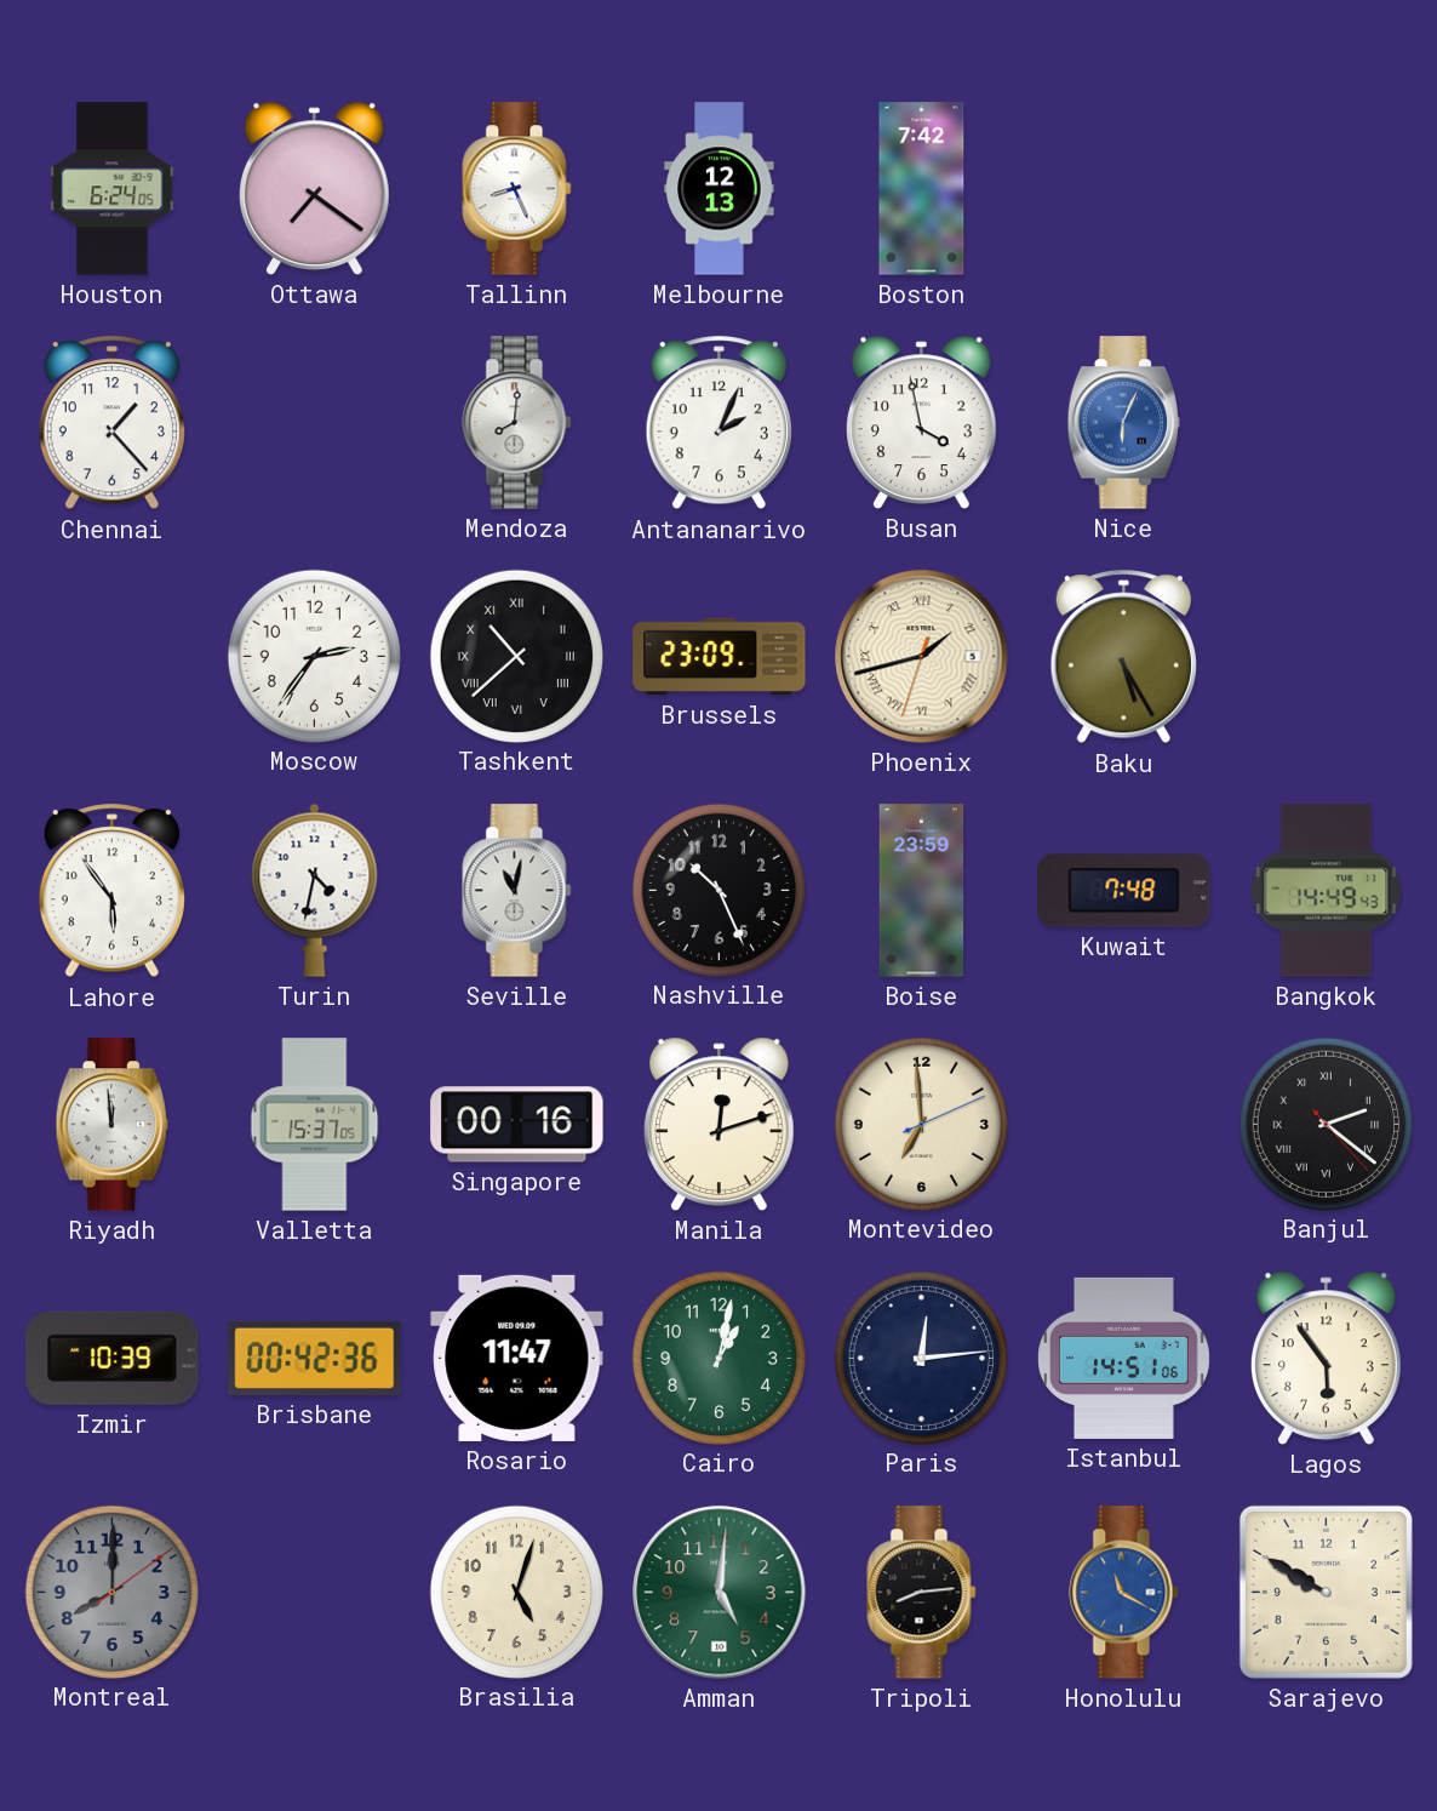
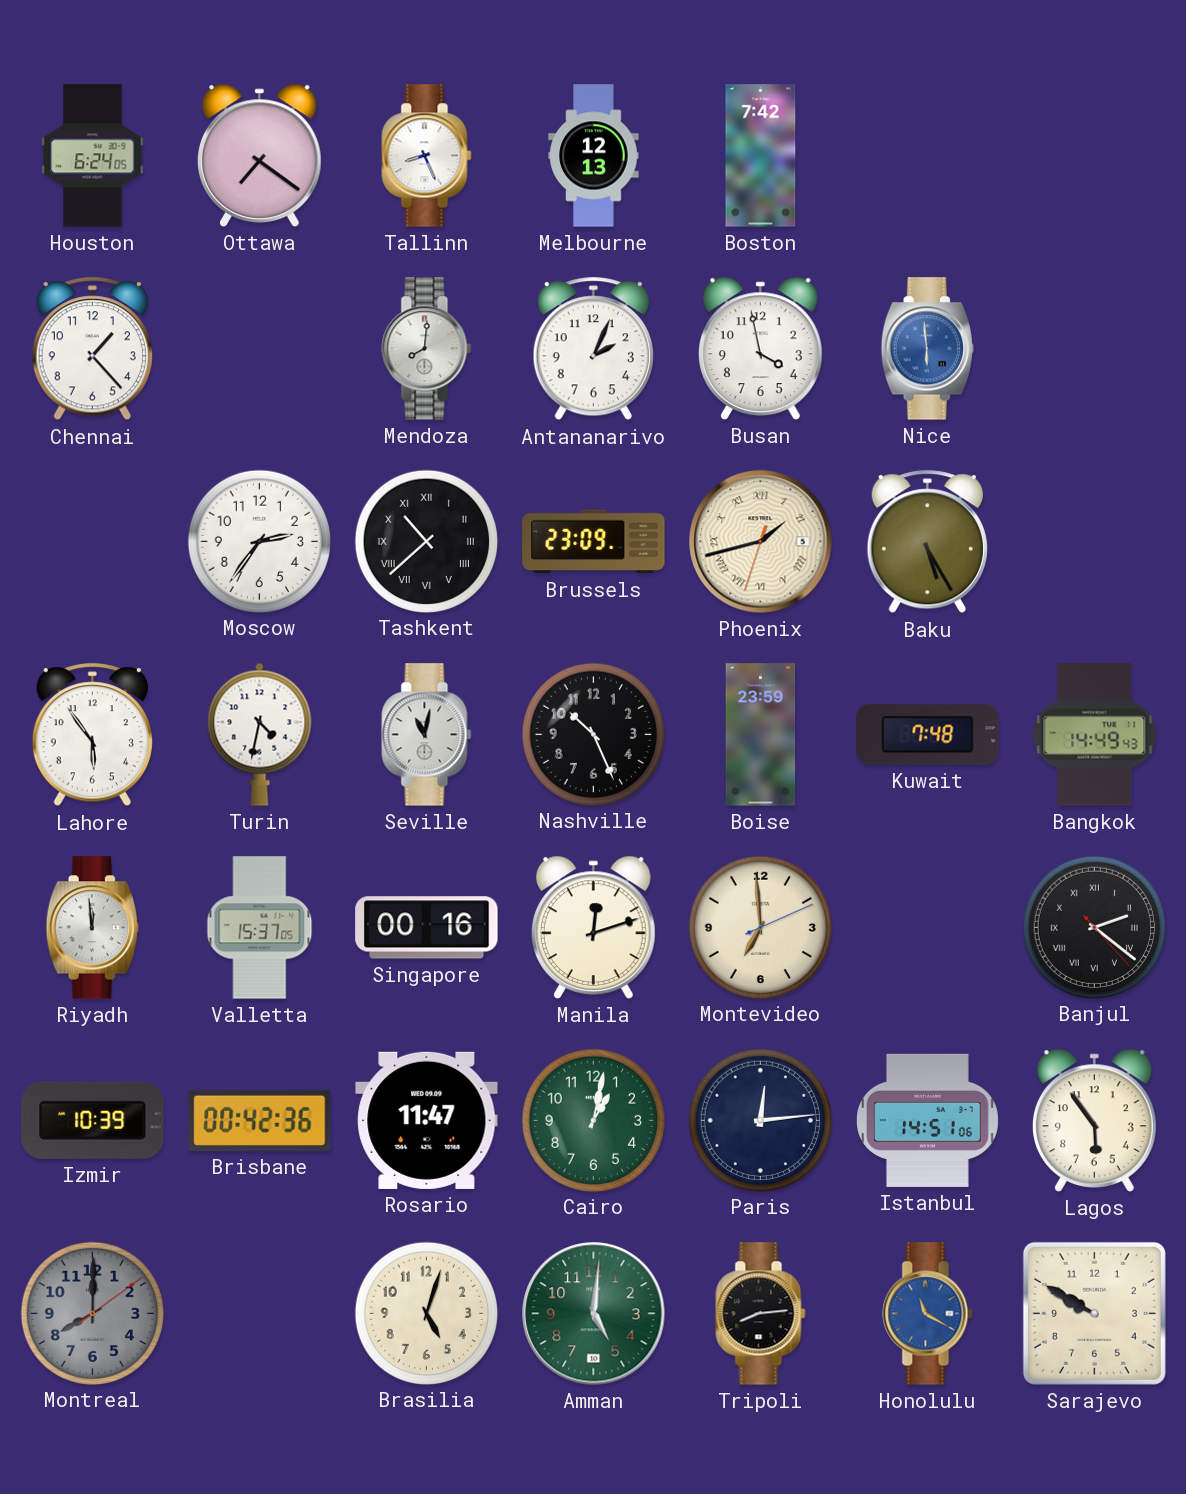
Nice: 6:04 -> 5:59
